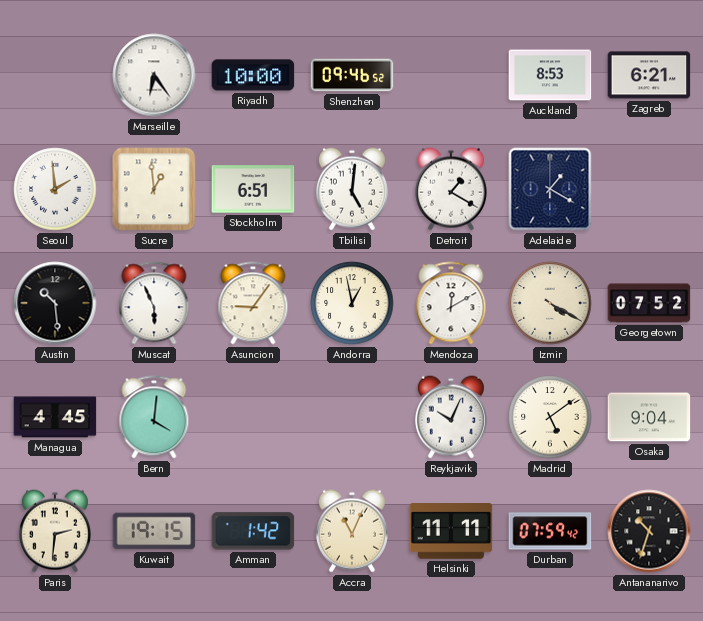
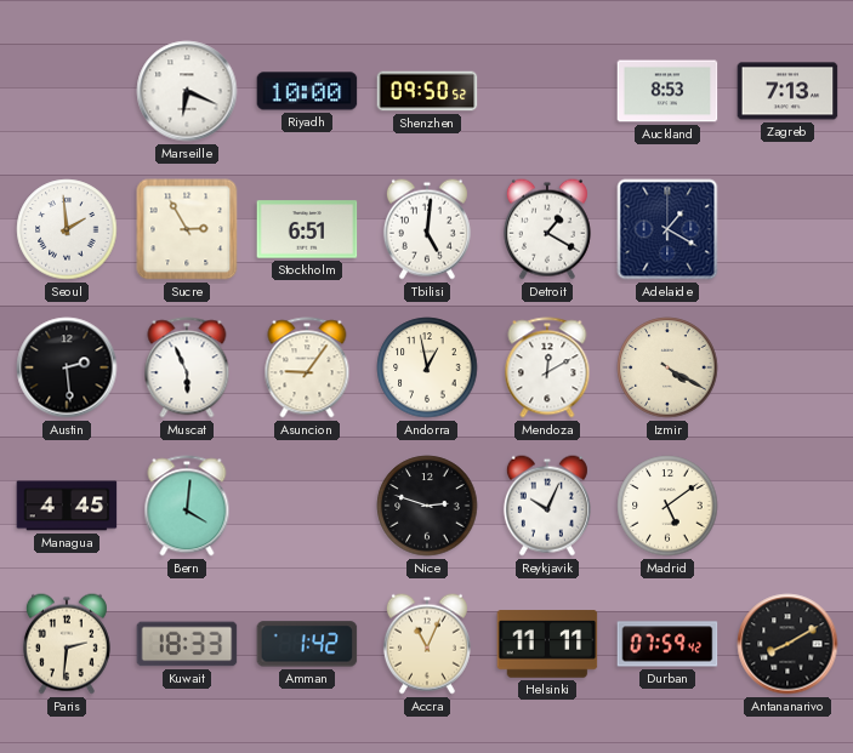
Marseille: 6:24 -> 6:19
Shenzhen: 09:46 -> 09:50
Zagreb: 6:21 -> 7:13
Sucre: 12:59 -> 2:55
Austin: 10:29 -> 2:29
Georgetown: 07:52 -> none
Nice: none -> 2:48
Osaka: 9:04 -> none
Kuwait: 19:15 -> 18:33
Antananarivo: 10:33 -> 8:10
